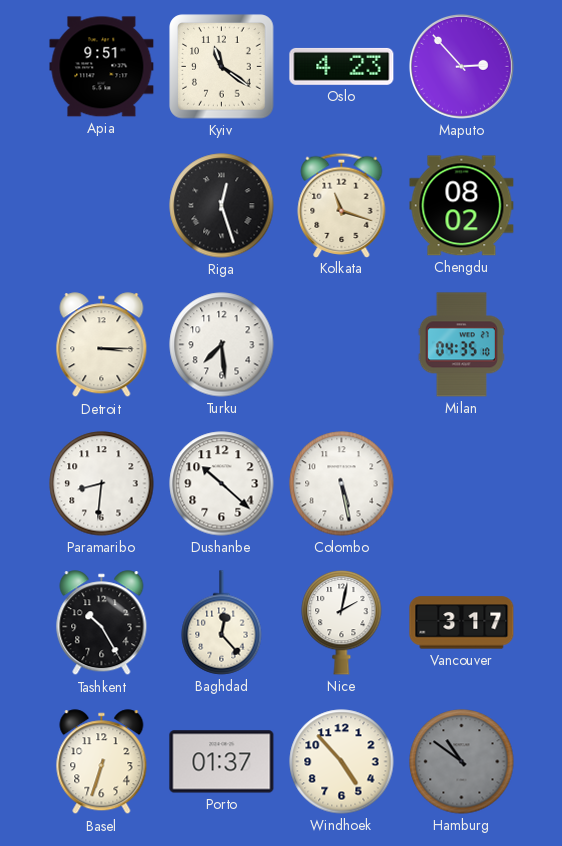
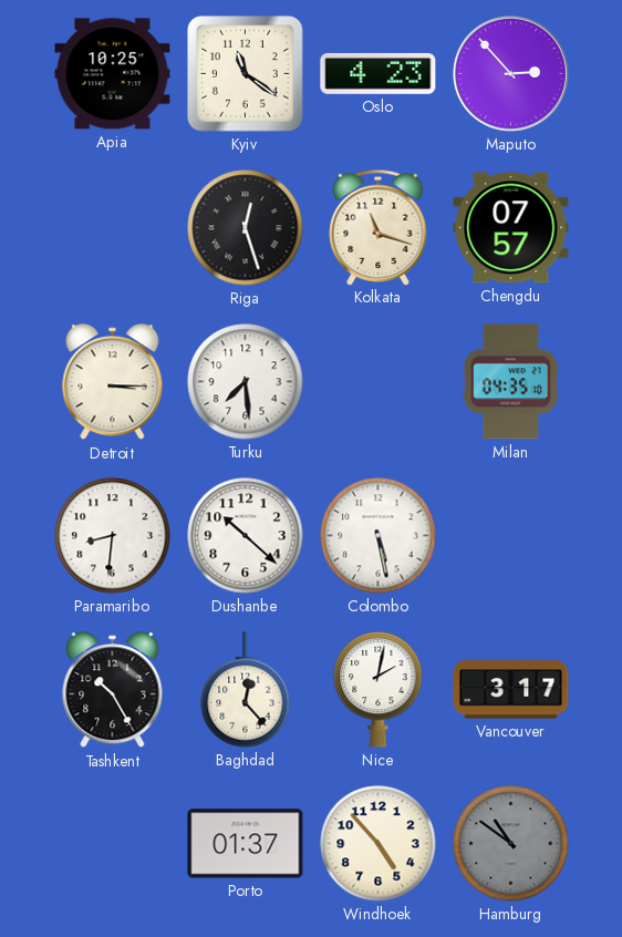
Apia: 9:51 -> 10:25
Chengdu: 08:02 -> 07:57
Basel: 6:33 -> none
